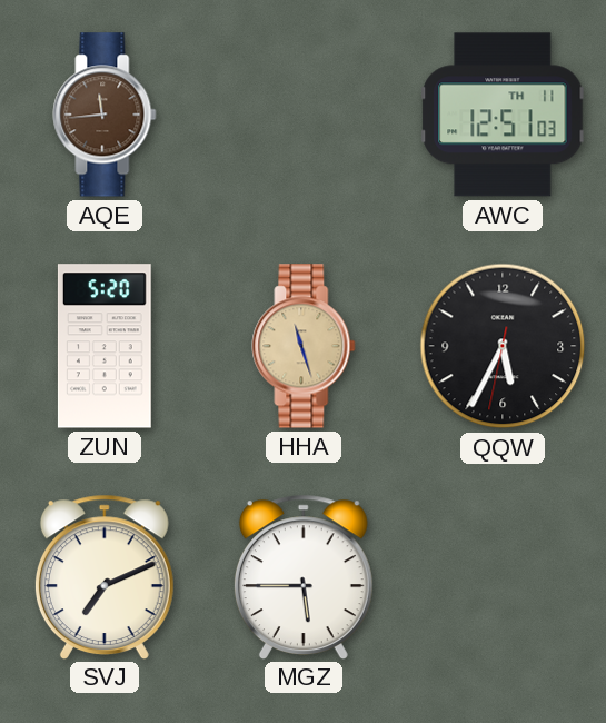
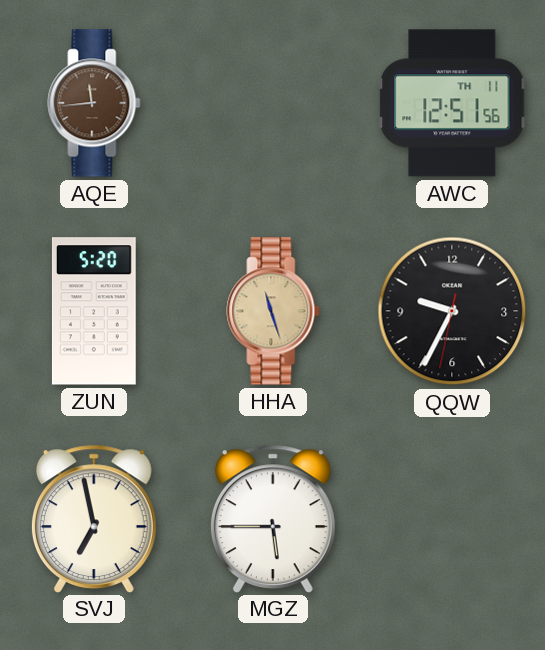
AWC: 12:51:03 -> 12:51:56
QQW: 5:34 -> 9:34
SVJ: 7:11 -> 6:58
